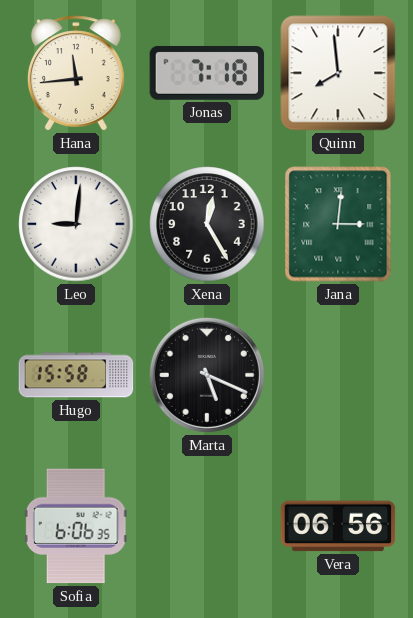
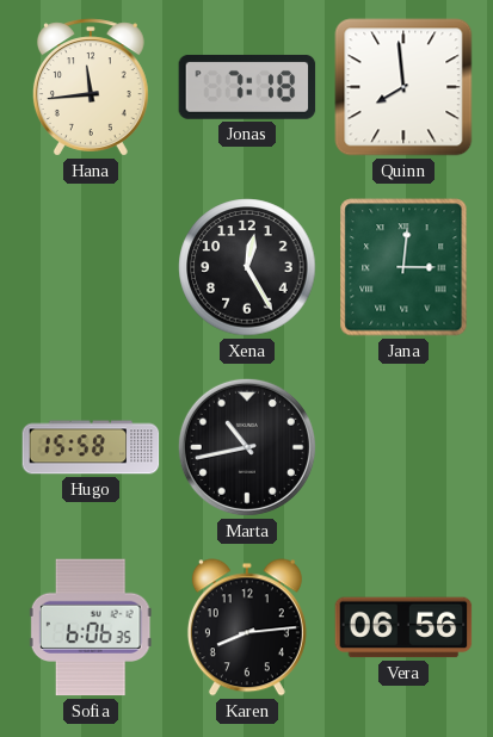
Leo: 9:01 -> none
Marta: 5:19 -> 10:43
Karen: none -> 8:14
